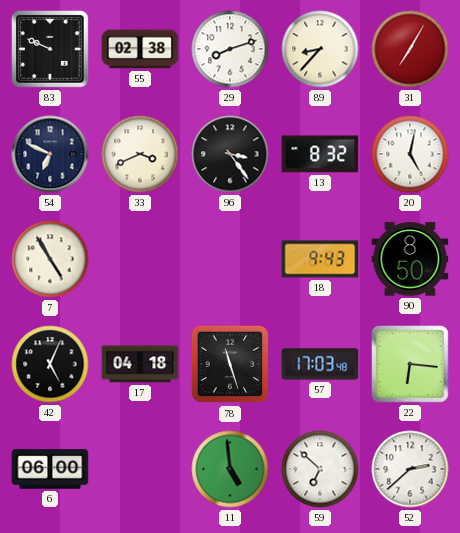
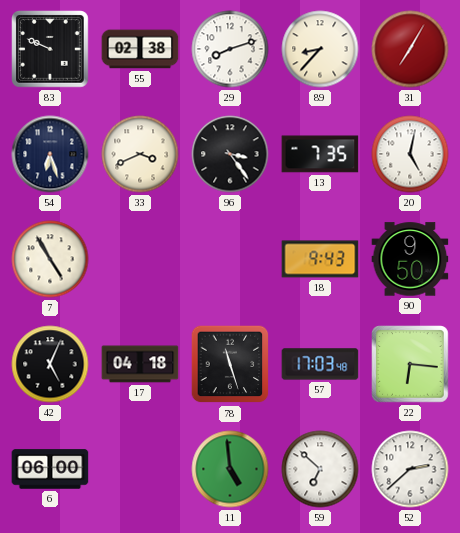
54: 6:49 -> 6:27
13: 8:32 -> 7:35
90: 8:50 -> 9:50
